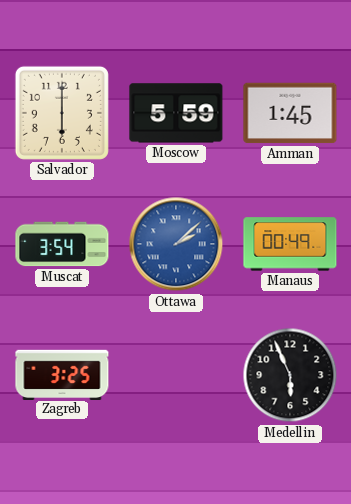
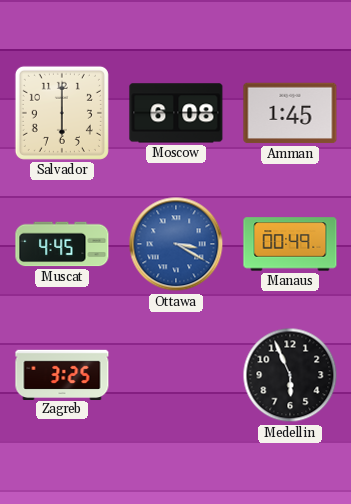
Moscow: 5:59 -> 6:08
Muscat: 3:54 -> 4:45
Ottawa: 2:08 -> 3:20
